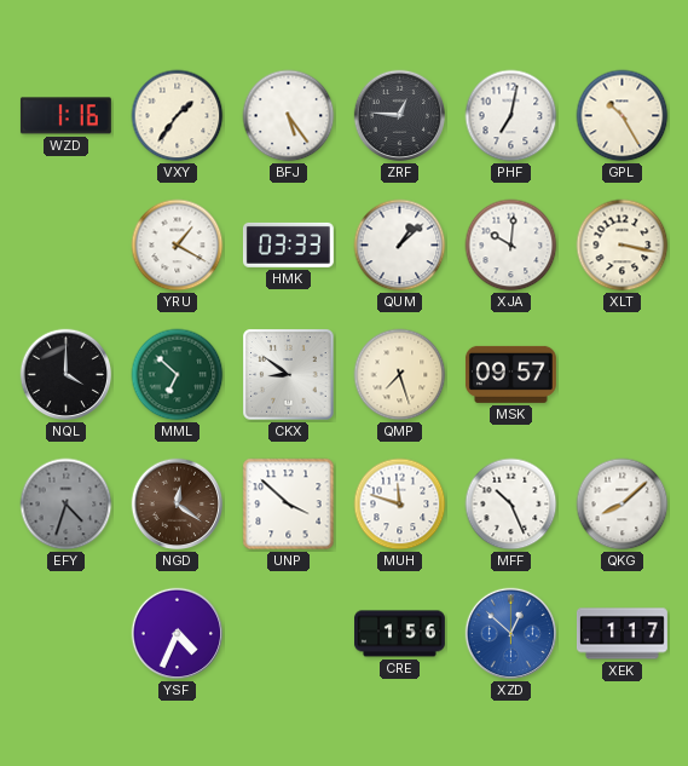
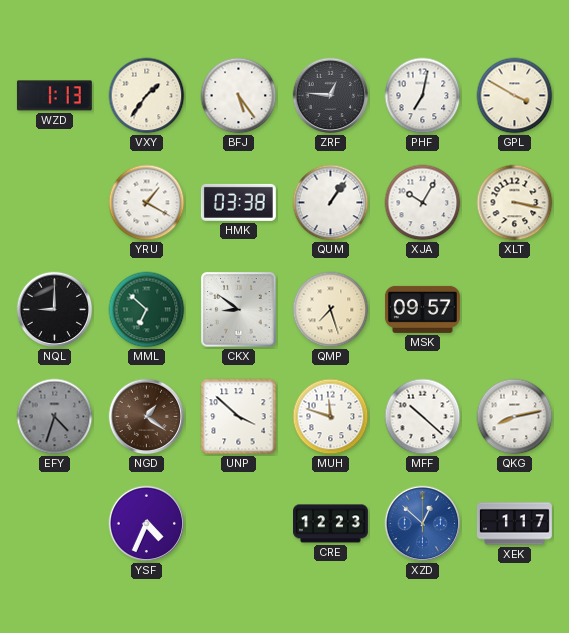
WZD: 1:16 -> 1:13
GPL: 10:25 -> 3:50
HMK: 03:33 -> 03:38
QUM: 1:08 -> 1:06
XJA: 10:01 -> 10:05
NQL: 4:00 -> 9:00
NGD: 12:21 -> 1:21
MFF: 10:26 -> 10:22
QKG: 8:08 -> 8:13
CRE: 1:56 -> 12:23
